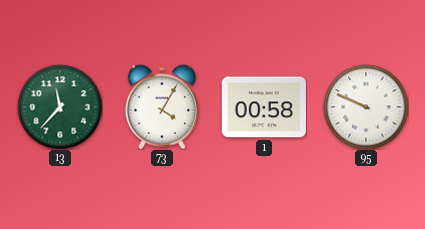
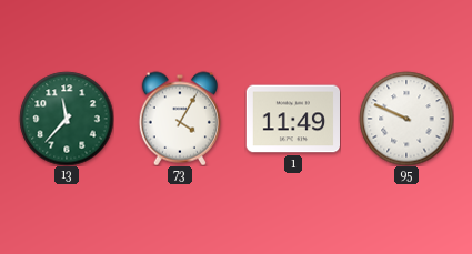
1: 00:58 -> 11:49
